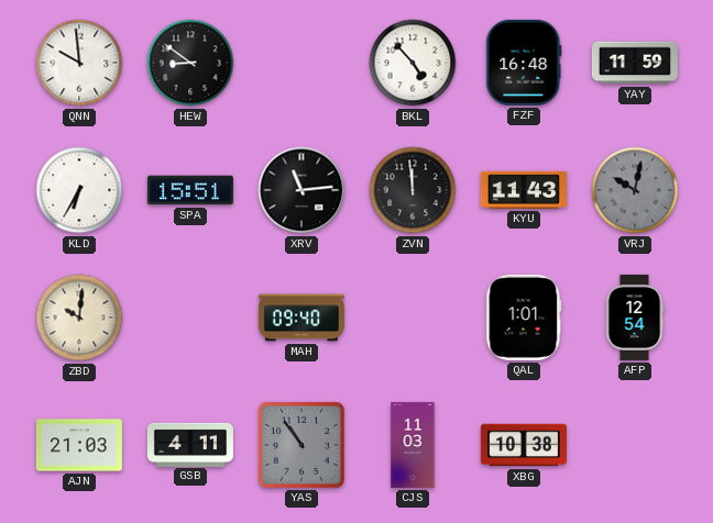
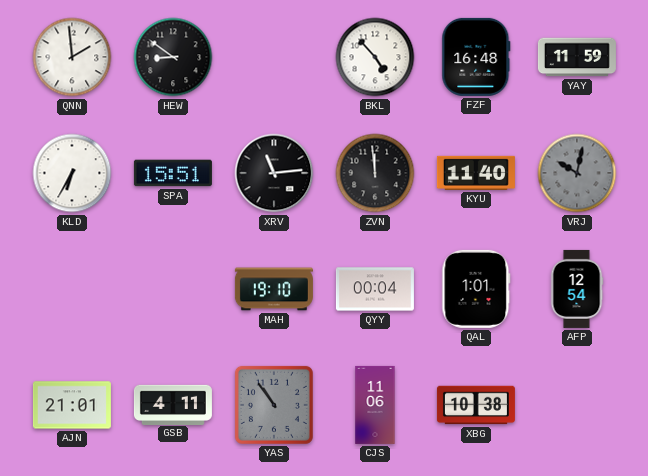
QNN: 9:59 -> 1:59
KYU: 11:43 -> 11:40
ZBD: 10:01 -> none
MAH: 09:40 -> 19:10
QYY: none -> 00:04
AJN: 21:03 -> 21:01
CJS: 11:03 -> 11:06
